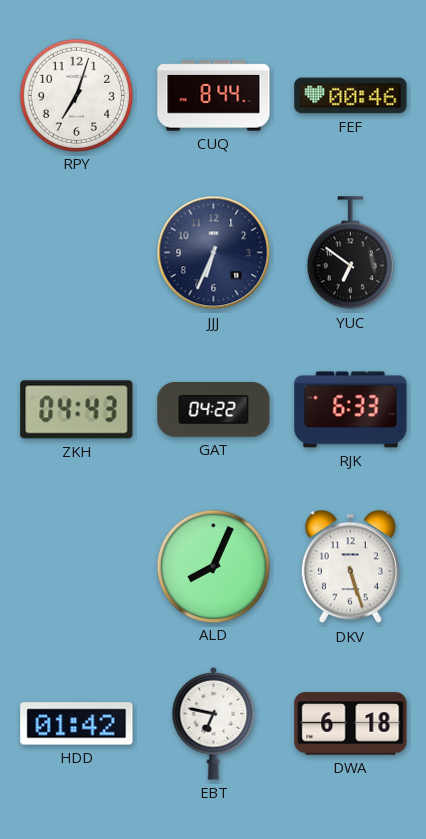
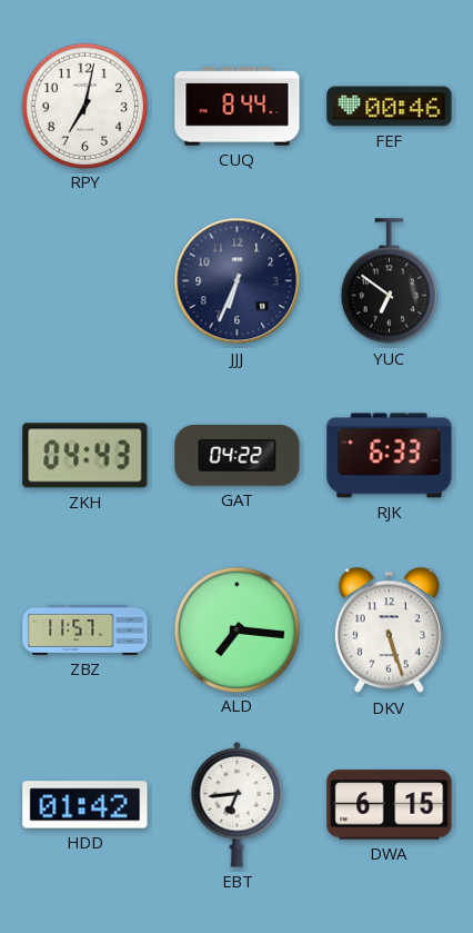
RPY: 7:03 -> 7:02
ZBZ: none -> 11:57
ALD: 8:04 -> 7:16
EBT: 6:47 -> 6:44
DWA: 6:18 -> 6:15
